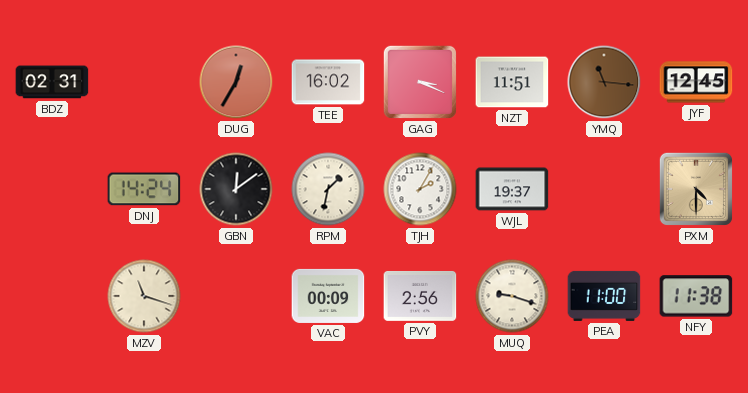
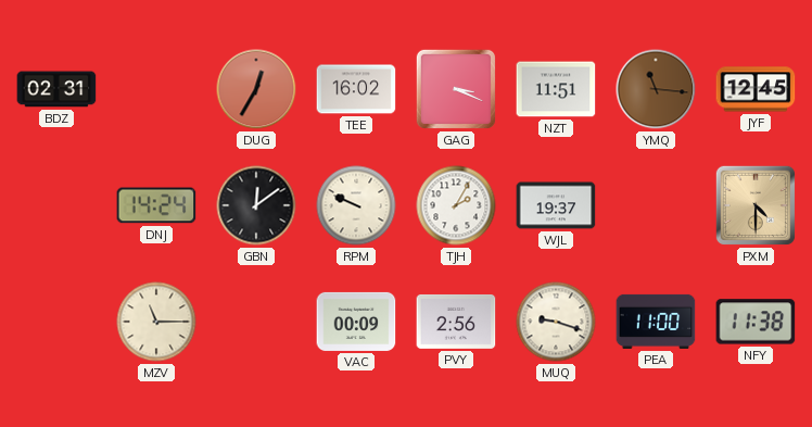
RPM: 1:32 -> 9:49
MZV: 11:18 -> 11:15
